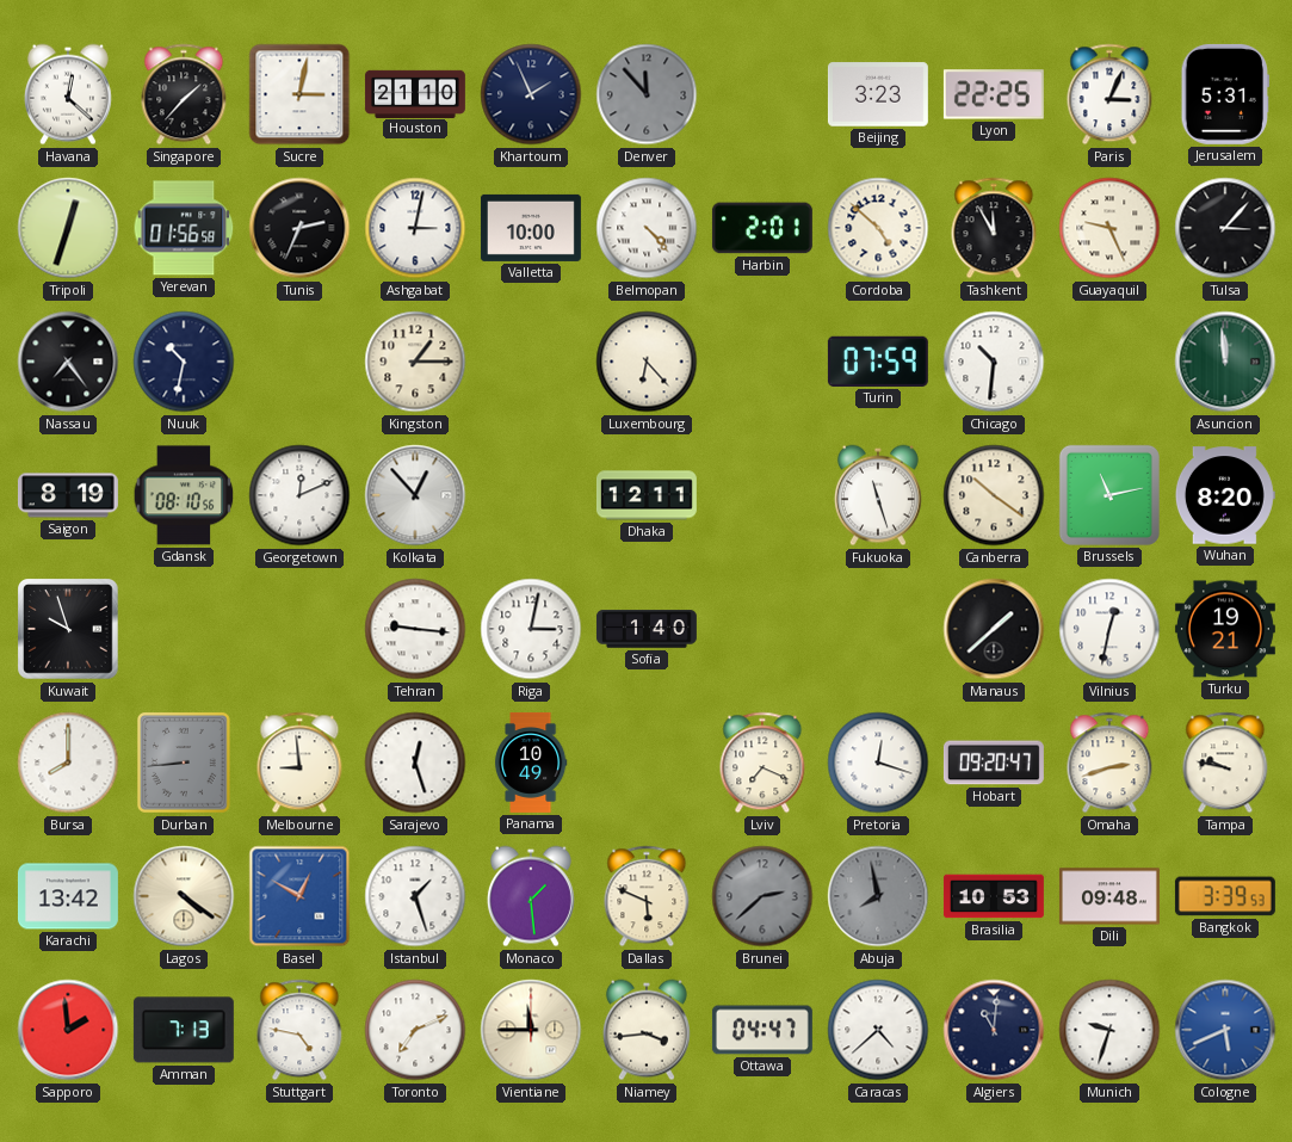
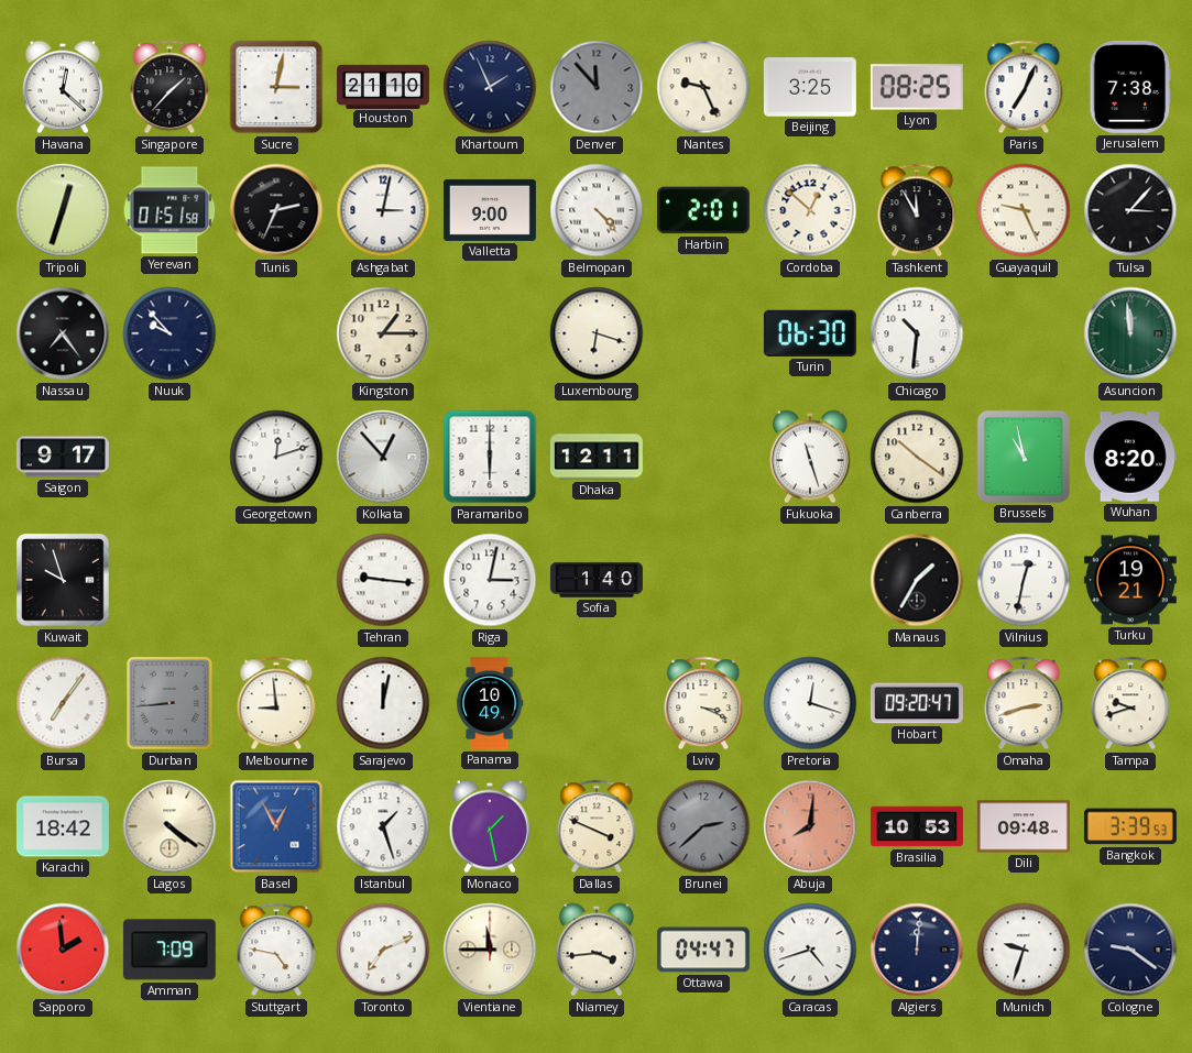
Nantes: none -> 9:26
Beijing: 3:23 -> 3:25
Lyon: 22:25 -> 08:25
Paris: 3:04 -> 7:04
Jerusalem: 5:31 -> 7:38
Yerevan: 01:56 -> 01:51
Valletta: 10:00 -> 9:00
Cordoba: 4:52 -> 12:52
Nuuk: 10:32 -> 9:53
Luxembourg: 6:23 -> 6:18
Turin: 07:59 -> 06:30
Saigon: 8:19 -> 9:17
Gdansk: 08:10 -> none
Georgetown: 12:11 -> 12:12
Paramaribo: none -> 6:00
Brussels: 11:13 -> 10:58
Manaus: 1:38 -> 1:35
Bursa: 8:00 -> 7:06
Sarajevo: 12:27 -> 12:02
Lviv: 7:19 -> 3:19
Tampa: 9:47 -> 9:42
Karachi: 13:42 -> 18:42
Basel: 12:50 -> 12:55
Monaco: 1:29 -> 1:28
Dallas: 5:49 -> 3:49
Abuja: 7:58 -> 8:01
Abuja dial: grey -> salmon
Amman: 7:13 -> 7:09
Caracas: 4:38 -> 4:42
Algiers: 11:01 -> 12:01
Cologne: 5:41 -> 9:21
Cologne dial: blue -> navy
